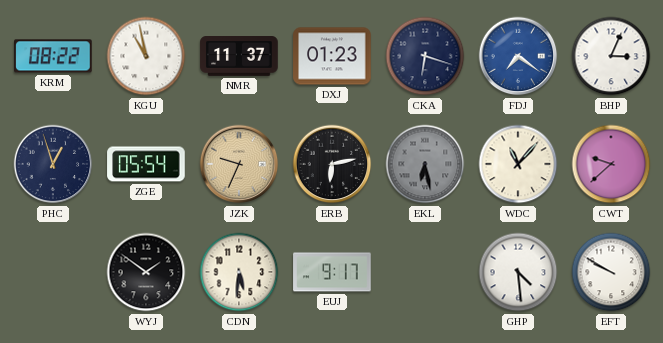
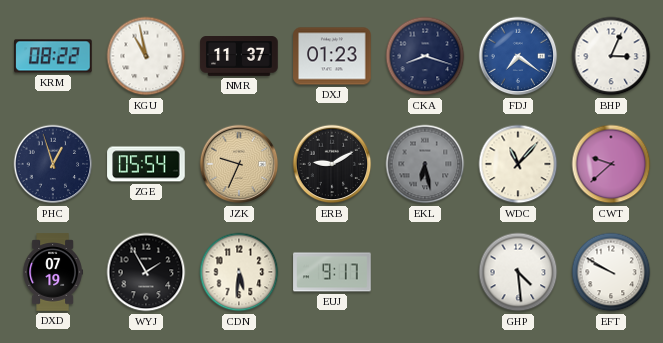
CKA: 6:18 -> 8:18
ERB: 6:13 -> 9:10
DXD: none -> 07:19
WYJ: 1:51 -> 1:55
